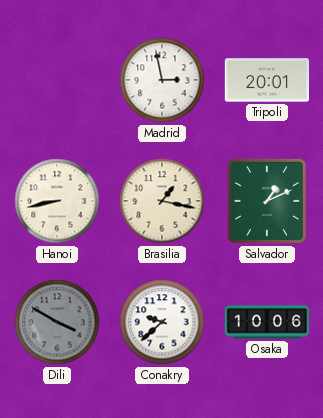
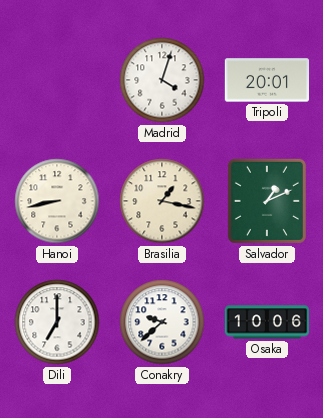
Madrid: 2:58 -> 4:03
Dili: 3:50 -> 7:00
Dili dial: grey -> white
